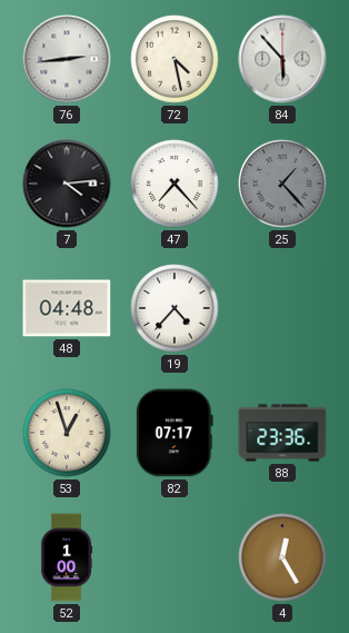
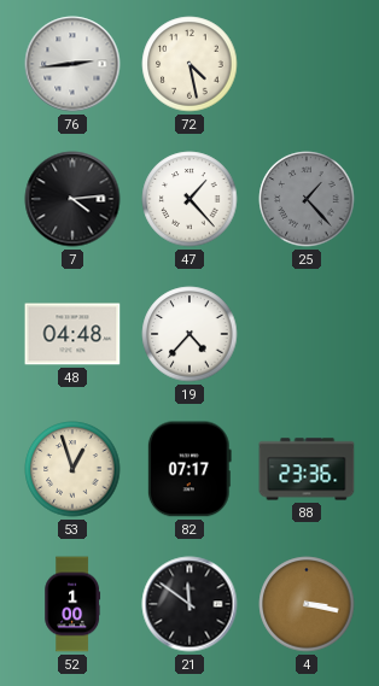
84: 5:53 -> none
47: 7:23 -> 1:23
21: none -> 11:51
4: 12:25 -> 3:17
